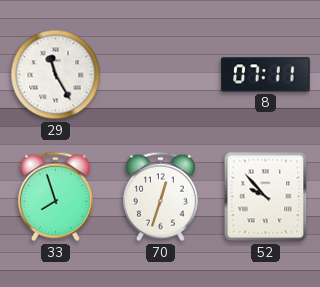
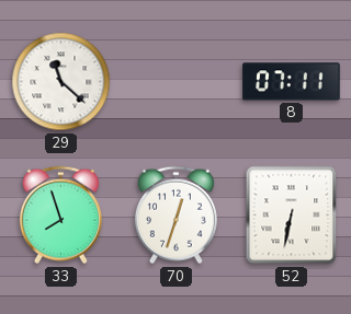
29: 11:25 -> 11:22
52: 9:53 -> 6:32
